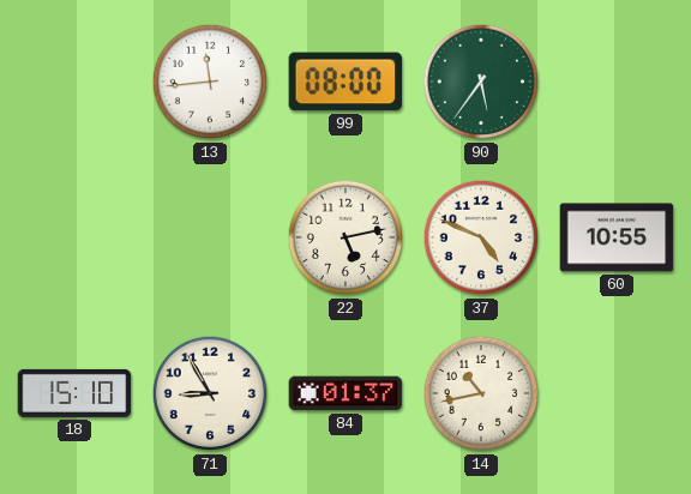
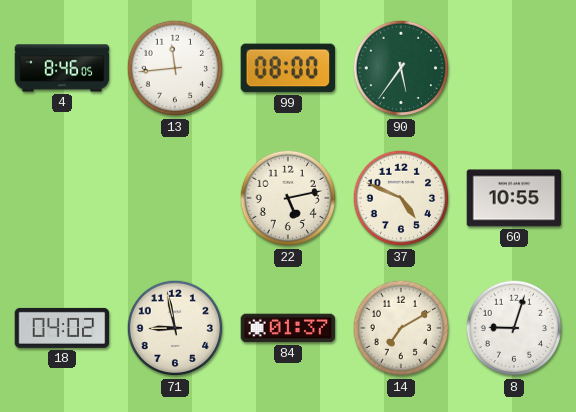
4: none -> 8:46
18: 15:10 -> 04:02
71: 8:55 -> 8:58
14: 10:43 -> 7:10
8: none -> 9:03
